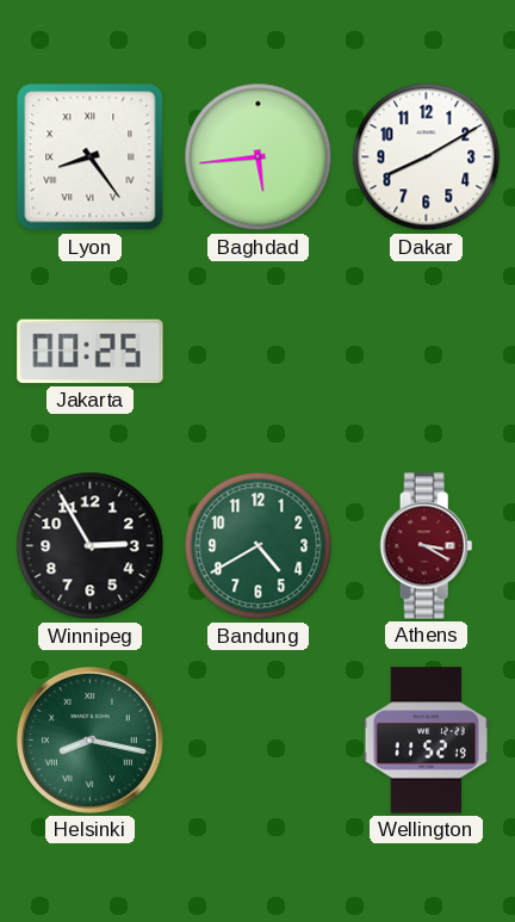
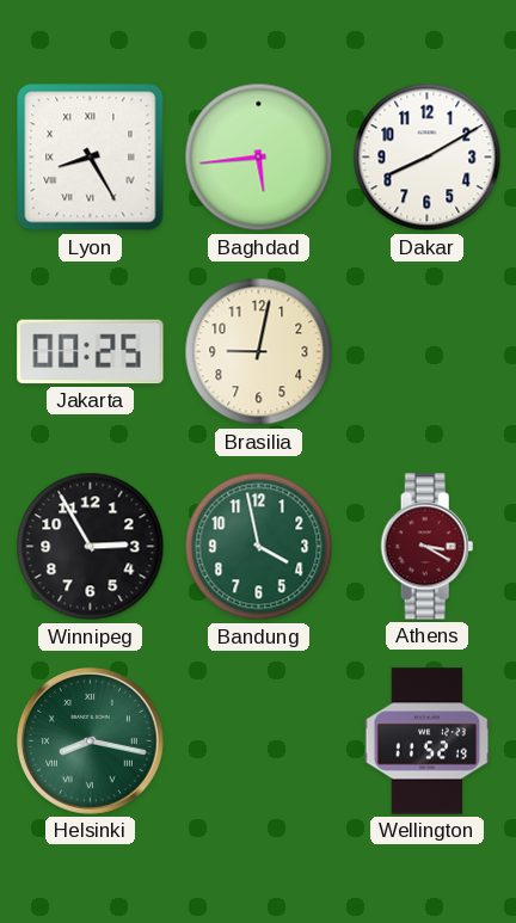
Lyon: 8:24 -> 8:25
Brasilia: none -> 9:02
Bandung: 4:40 -> 3:58
